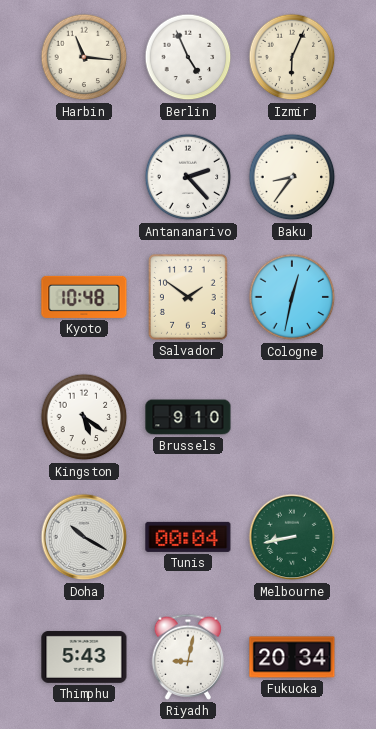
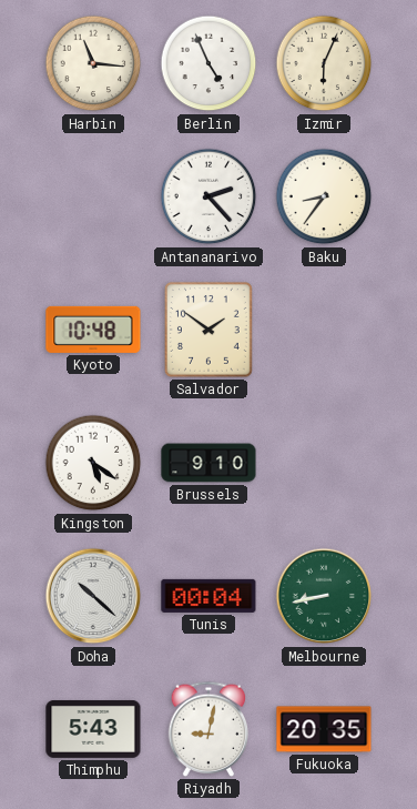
Cologne: 12:32 -> none
Doha: 10:20 -> 10:22
Fukuoka: 20:34 -> 20:35
